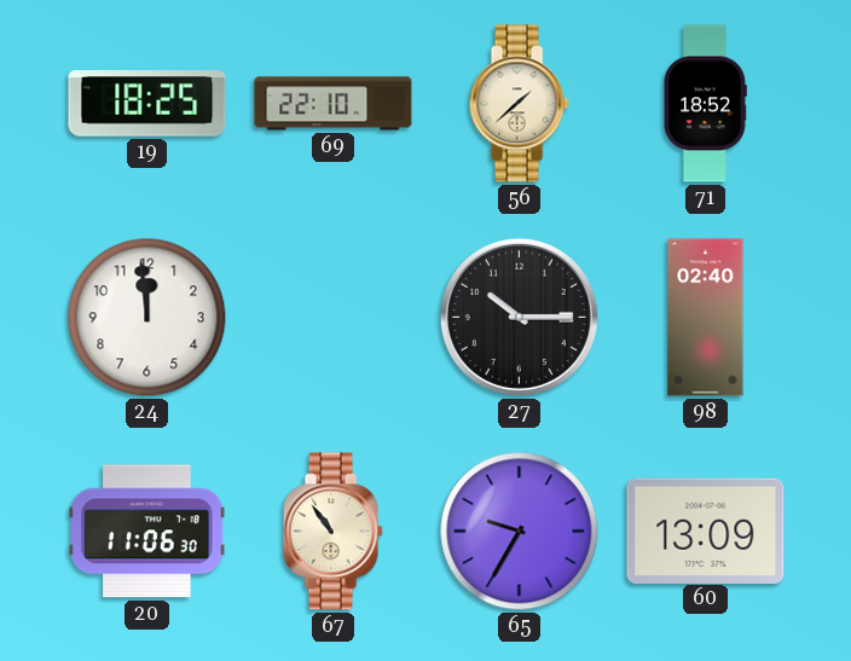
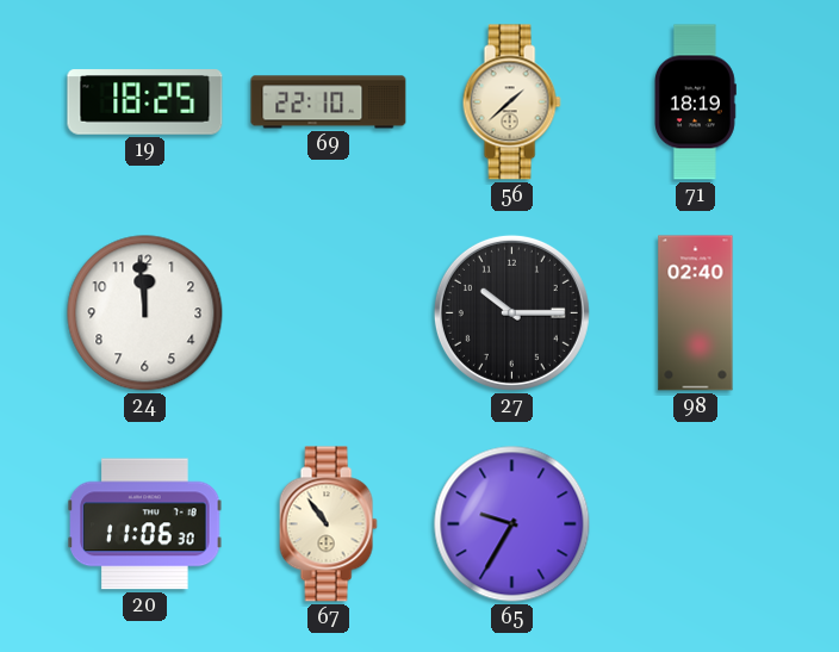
71: 18:52 -> 18:19
60: 13:09 -> none
